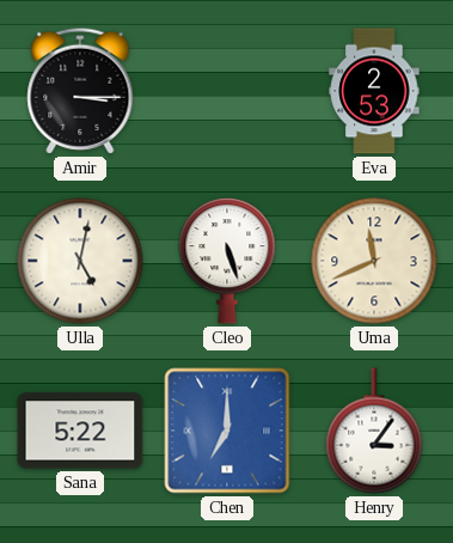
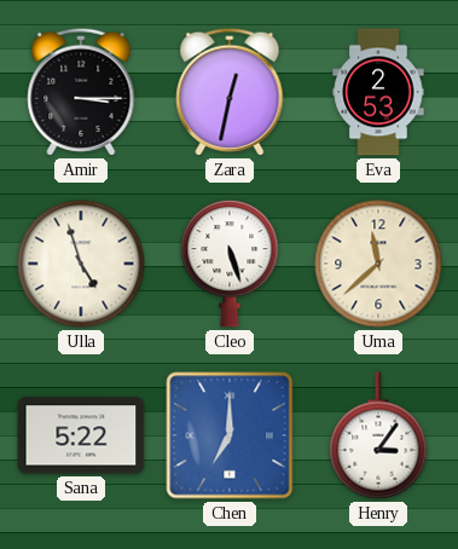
Zara: none -> 12:32
Ulla: 5:02 -> 4:57
Uma: 11:41 -> 11:38
